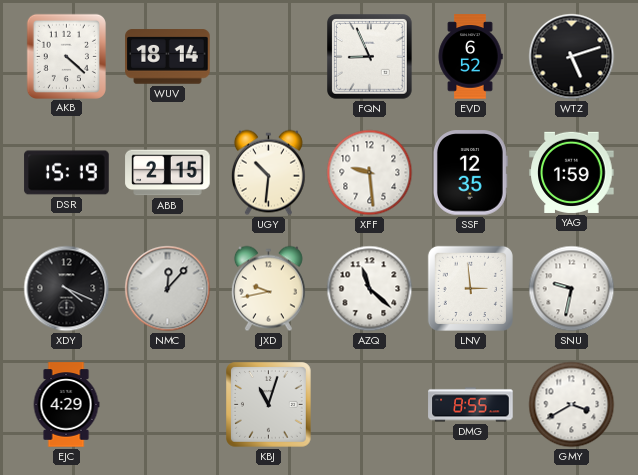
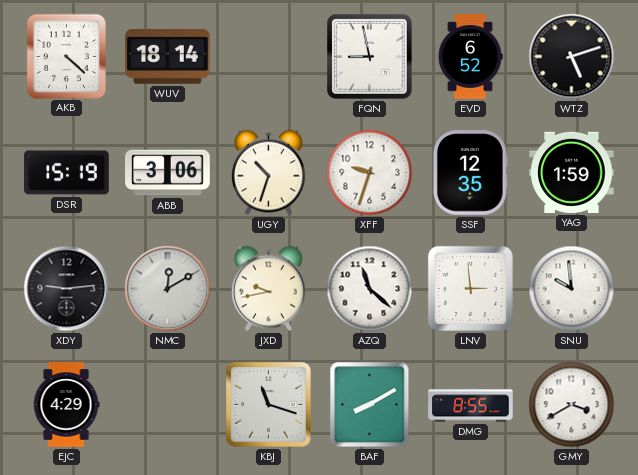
FQN: 8:56 -> 8:58
ABB: 2:15 -> 3:06
UGY: 10:31 -> 10:33
XFF: 9:29 -> 9:33
XDY: 4:19 -> 9:14
NMC: 12:07 -> 12:10
SNU: 9:32 -> 9:59
KBJ: 11:03 -> 11:18
BAF: none -> 8:10
